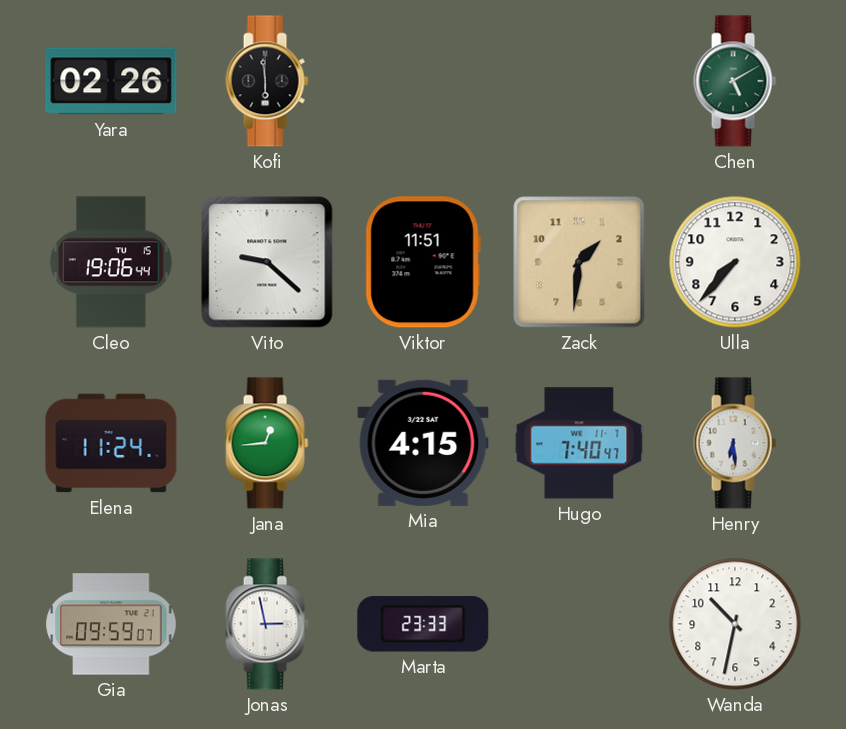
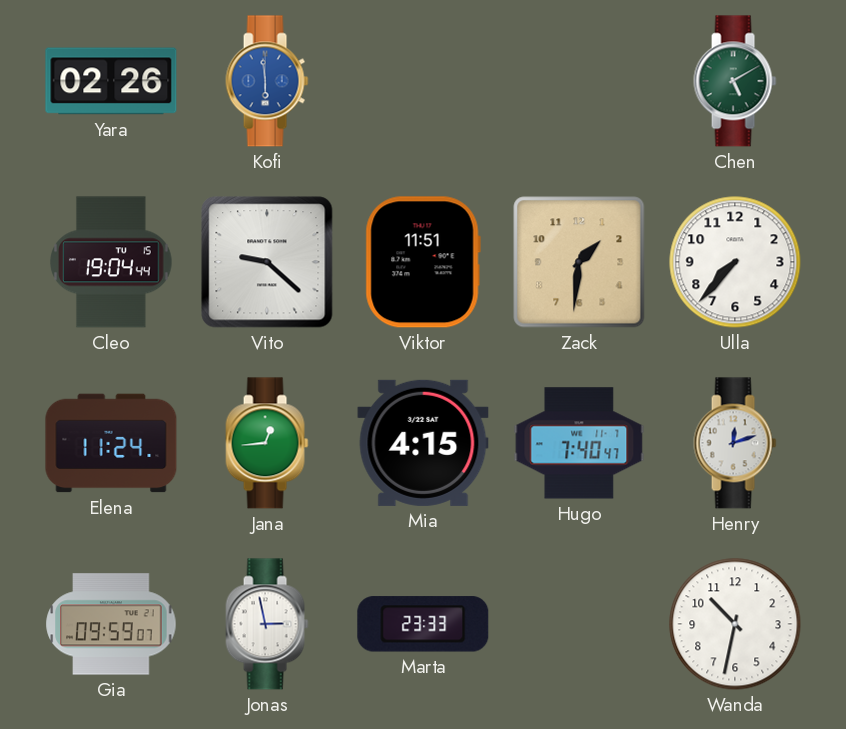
Kofi dial: black -> blue
Cleo: 19:06 -> 19:04
Henry: 6:29 -> 12:12
